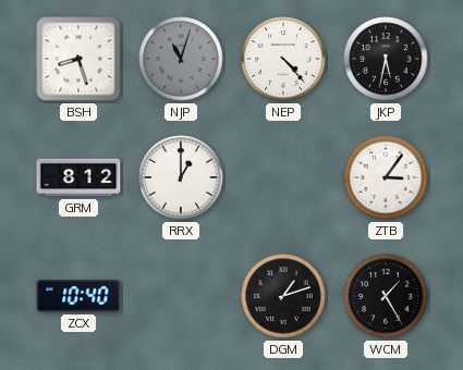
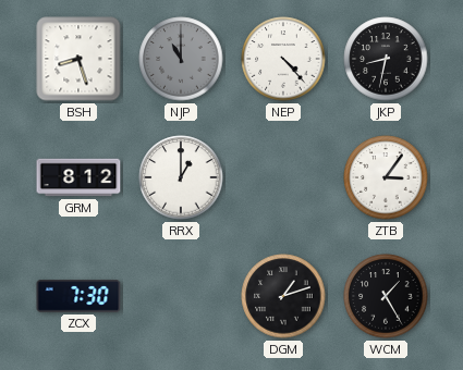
NJP: 11:03 -> 11:00
JKP: 5:32 -> 8:32
ZCX: 10:40 -> 7:30
